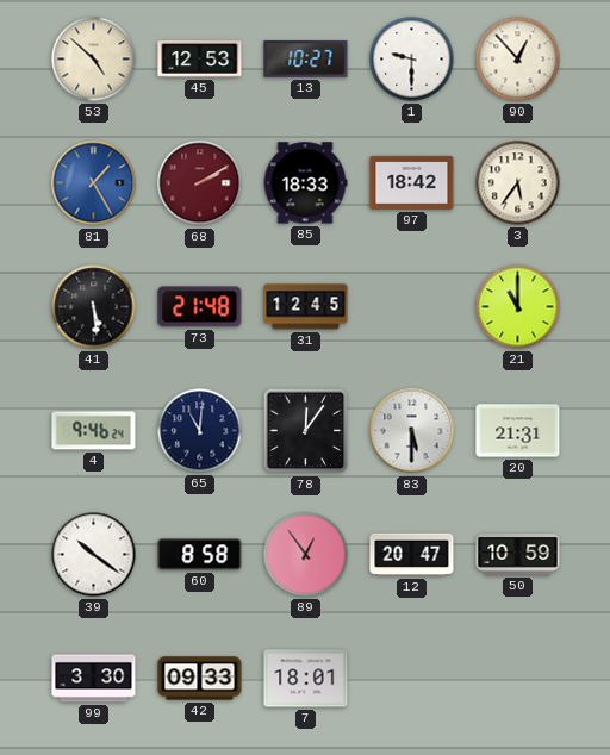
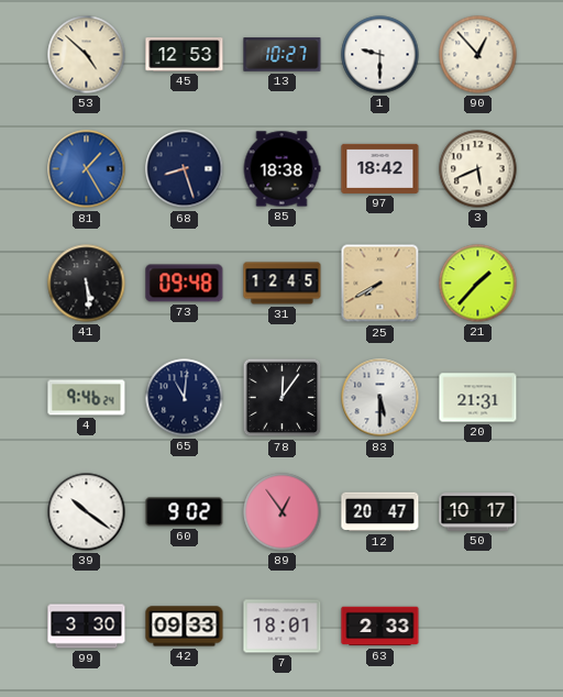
68: 2:10 -> 8:27
68 dial: burgundy -> navy
85: 18:33 -> 18:38
3: 5:36 -> 5:41
73: 21:48 -> 09:48
25: none -> 7:40
21: 11:00 -> 1:37
60: 8:58 -> 9:02
50: 10:59 -> 10:17
63: none -> 2:33
